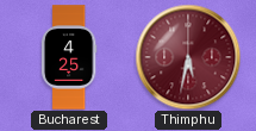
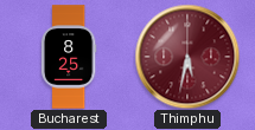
Bucharest: 4:25 -> 8:25
